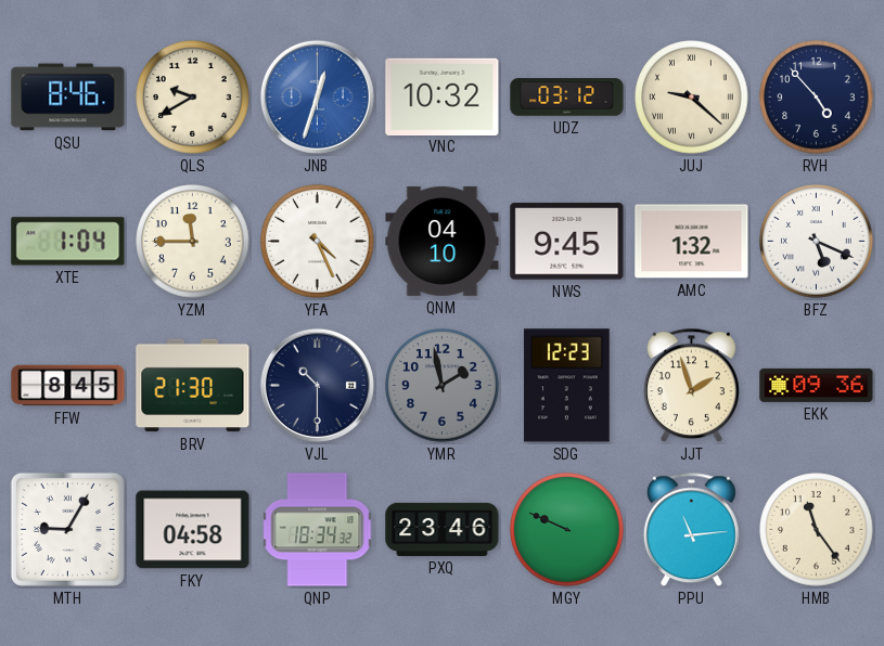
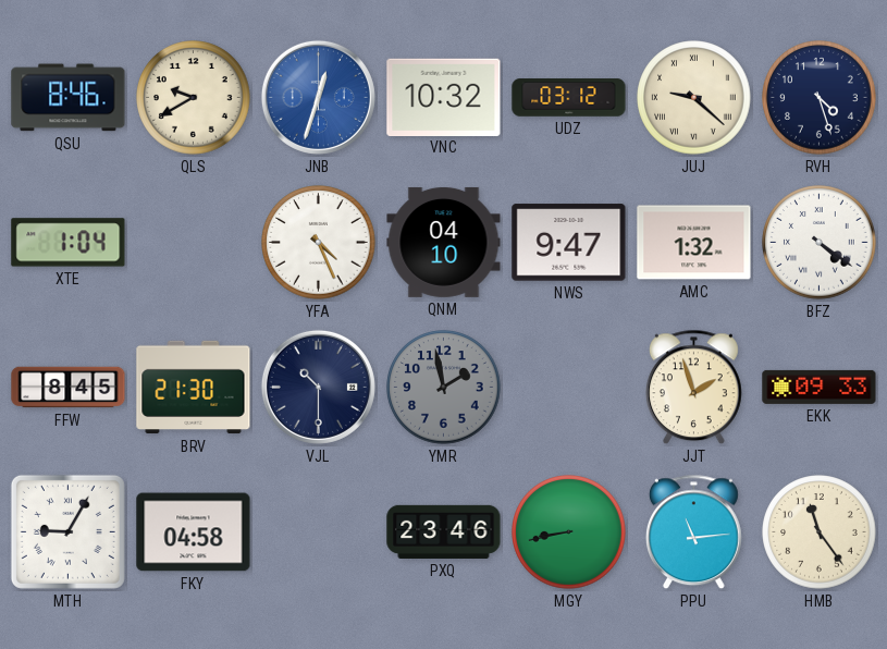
RVH: 4:53 -> 4:27
YZM: 11:45 -> none
NWS: 9:45 -> 9:47
BFZ: 5:19 -> 4:21
SDG: 12:23 -> none
EKK: 09:36 -> 09:33
QNP: 18:34 -> none
MGY: 9:49 -> 8:43
